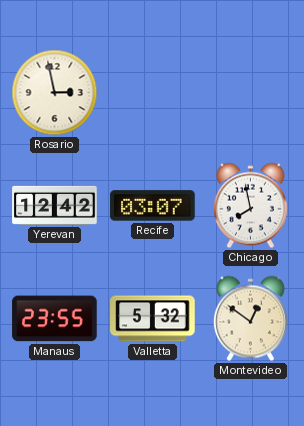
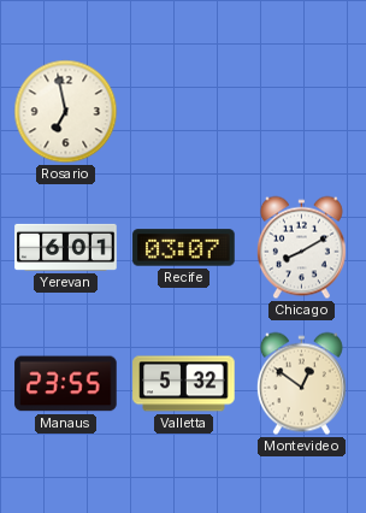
Rosario: 2:58 -> 6:58
Yerevan: 12:42 -> 6:01
Chicago: 7:58 -> 8:10
